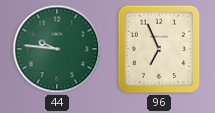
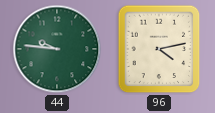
96: 6:56 -> 4:13
